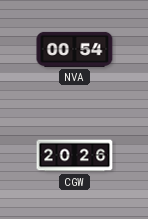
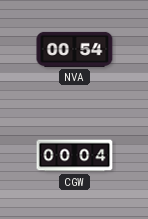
CGW: 20:26 -> 00:04
